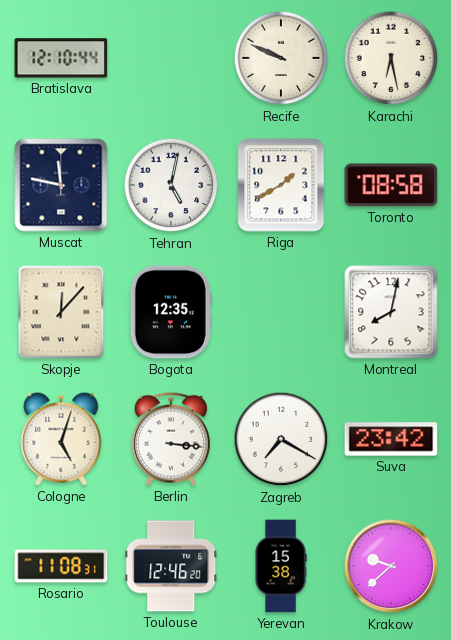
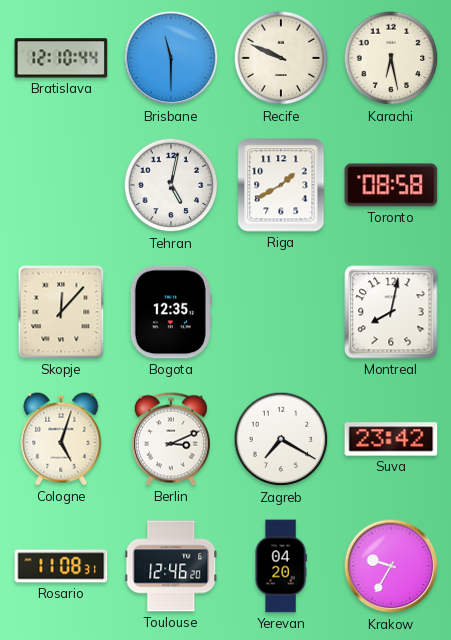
Brisbane: none -> 11:30
Muscat: 11:47 -> none
Berlin: 3:16 -> 3:11
Yerevan: 15:38 -> 04:20
Krakow: 9:38 -> 9:35
